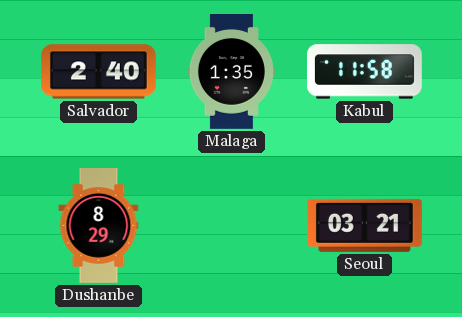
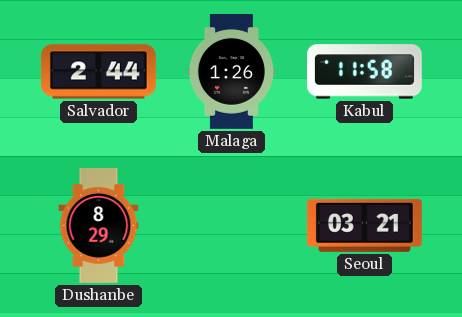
Salvador: 2:40 -> 2:44
Malaga: 1:35 -> 1:26
